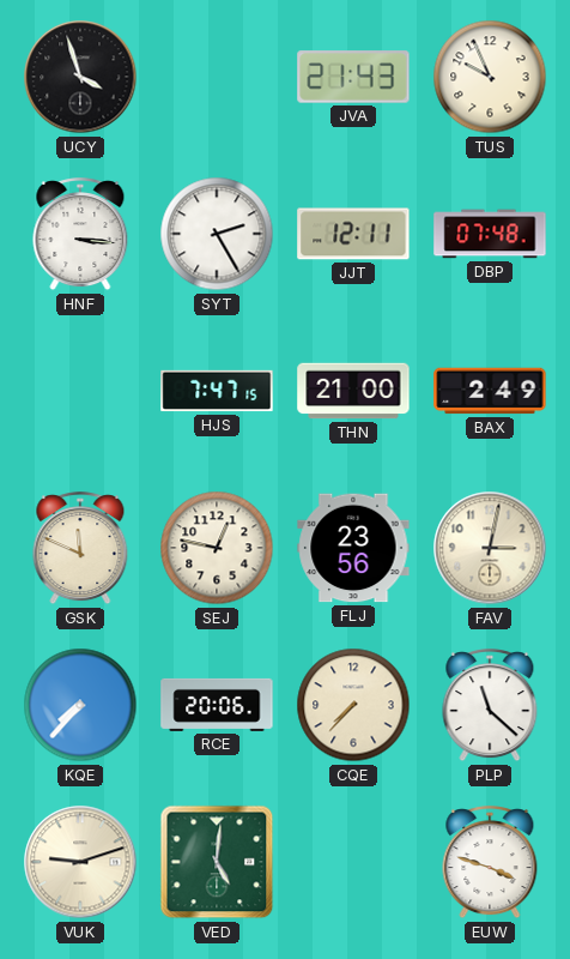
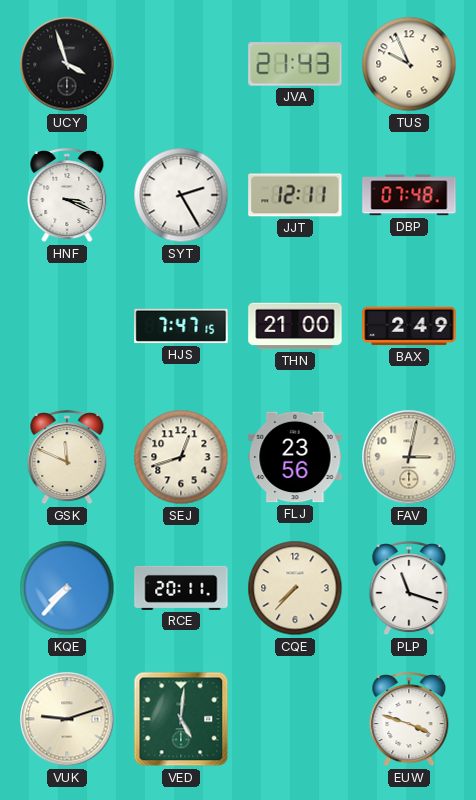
HNF: 3:16 -> 3:19
SEJ: 12:47 -> 12:42
RCE: 20:06 -> 20:11
PLP: 11:22 -> 11:18
